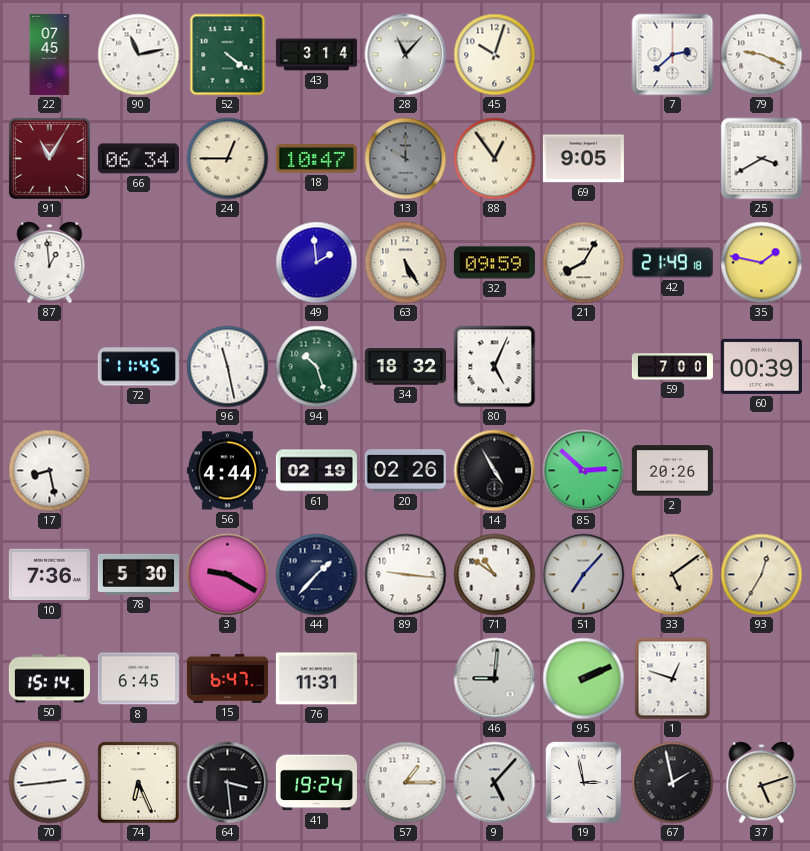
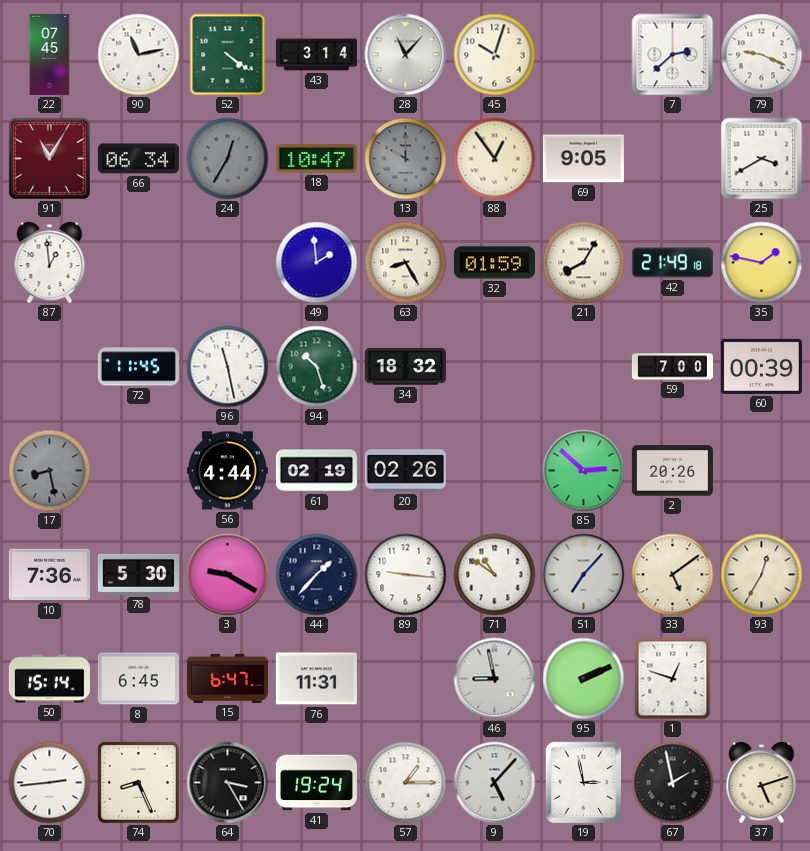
24: 12:45 -> 12:35
24 dial: cream -> grey
63: 5:25 -> 8:25
32: 09:59 -> 01:59
80: 5:04 -> none
17 dial: white -> grey
14: 4:55 -> none
46: 9:01 -> 8:58
74: 6:26 -> 8:26
64: 3:29 -> 3:25
